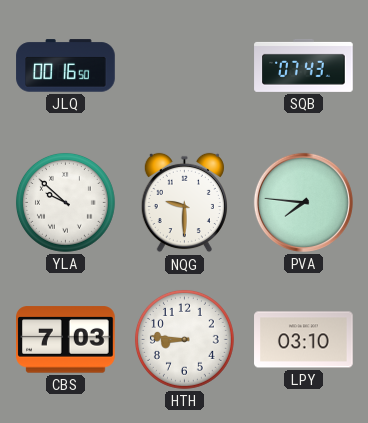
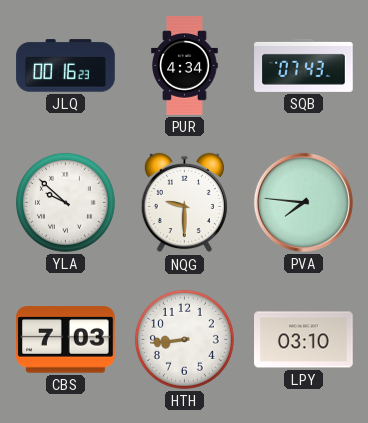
JLQ: 00:16:50 -> 00:16:23
PUR: none -> 4:34
HTH: 8:46 -> 8:44
